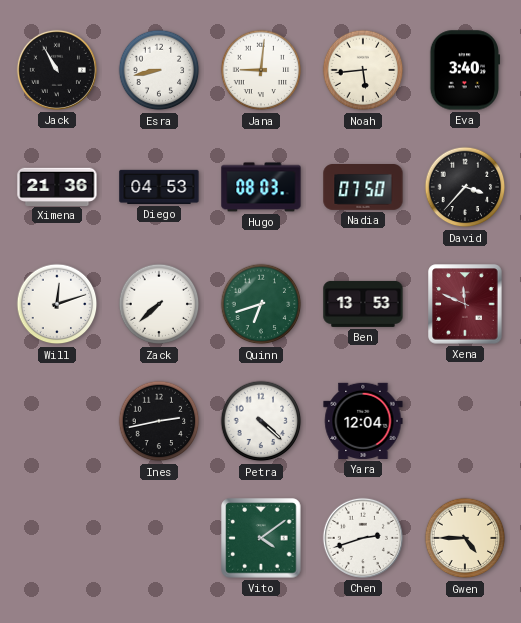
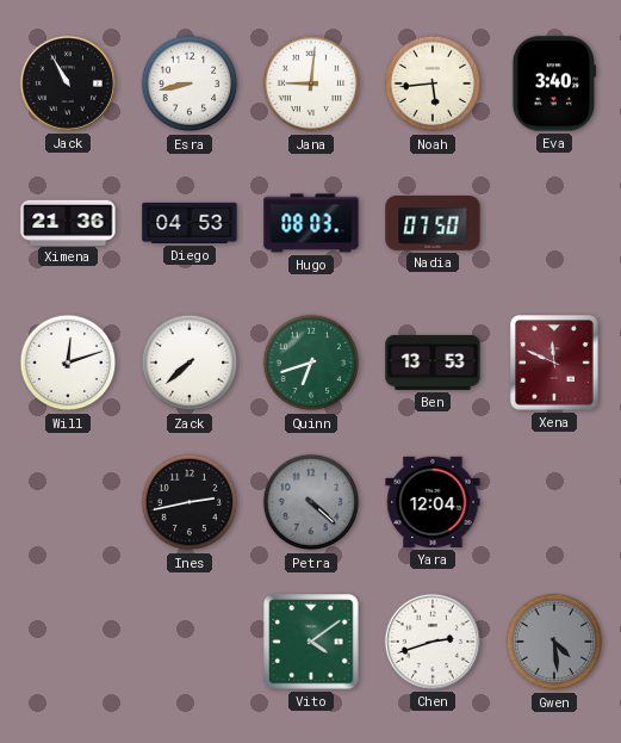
David: 3:37 -> none
Petra dial: white -> grey
Gwen: 4:45 -> 4:29
Gwen dial: cream -> grey
